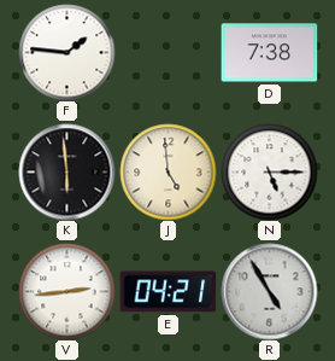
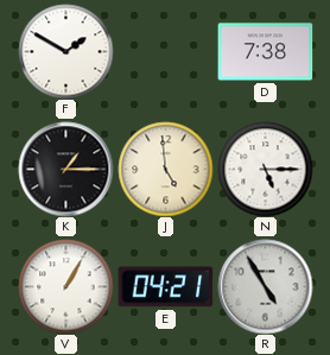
F: 1:46 -> 1:50
K: 5:59 -> 1:15
V: 2:44 -> 1:05
